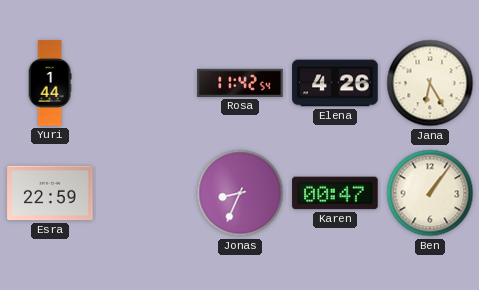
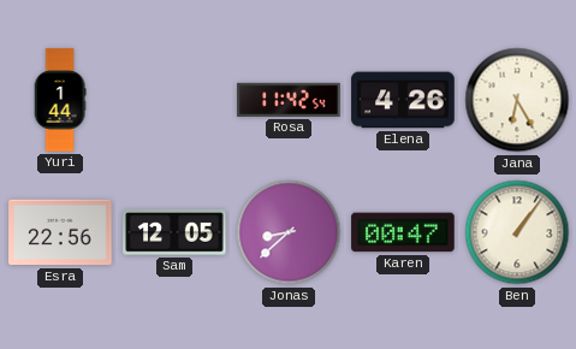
Esra: 22:59 -> 22:56
Sam: none -> 12:05
Jonas: 8:34 -> 8:38
